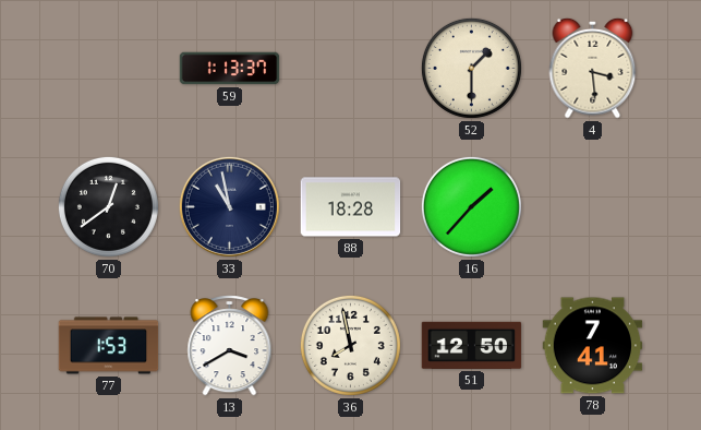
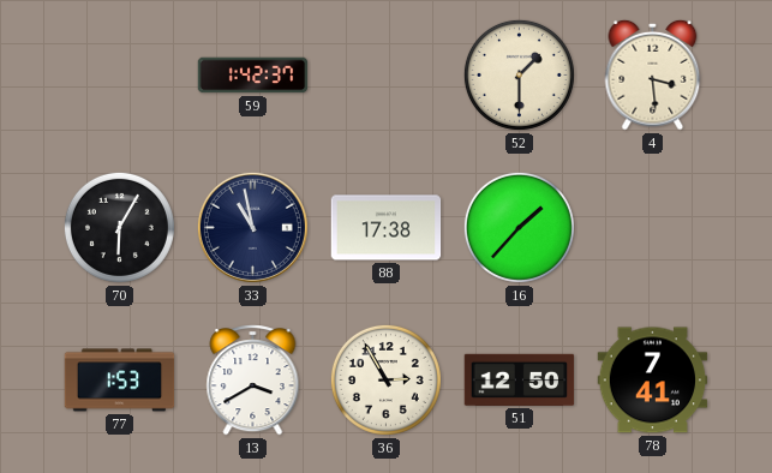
59: 1:13 -> 1:42
70: 12:39 -> 6:05
88: 18:28 -> 17:38
36: 7:58 -> 2:55
